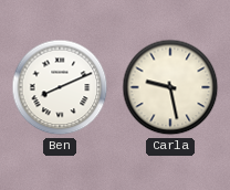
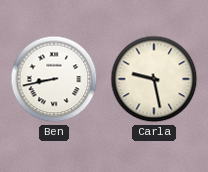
Ben: 8:11 -> 8:43
